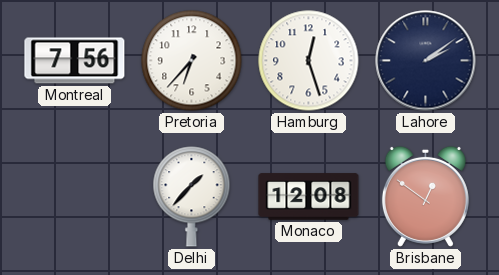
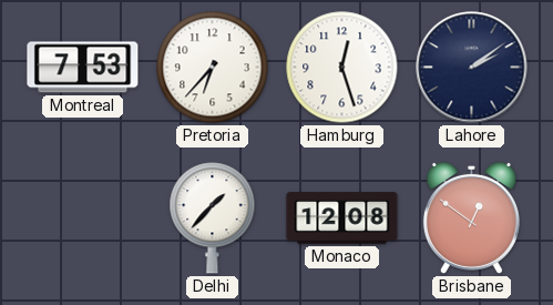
Montreal: 7:56 -> 7:53
